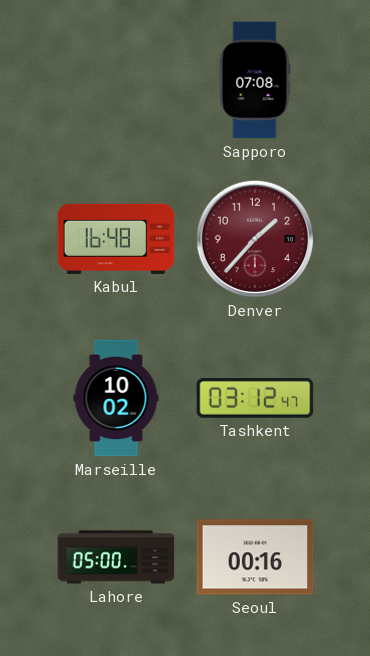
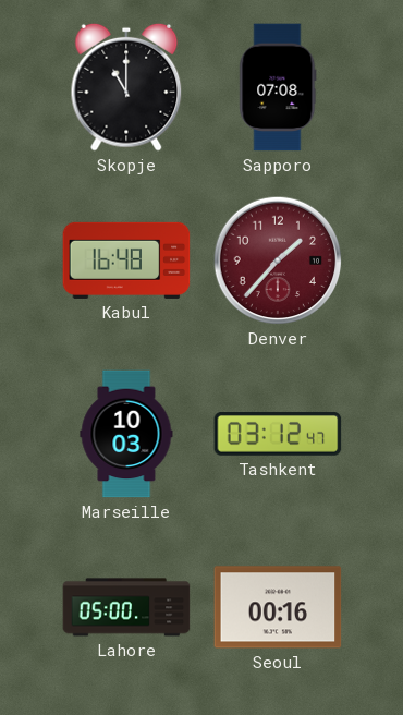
Skopje: none -> 11:00
Marseille: 10:02 -> 10:03
